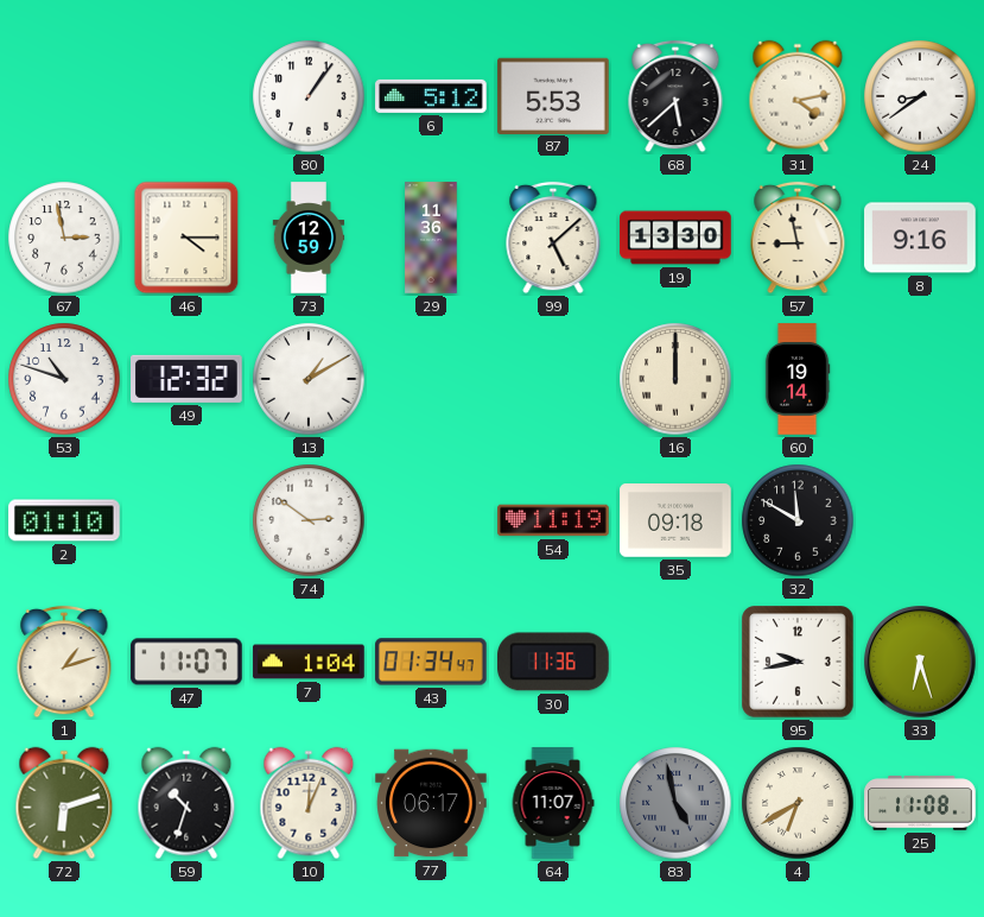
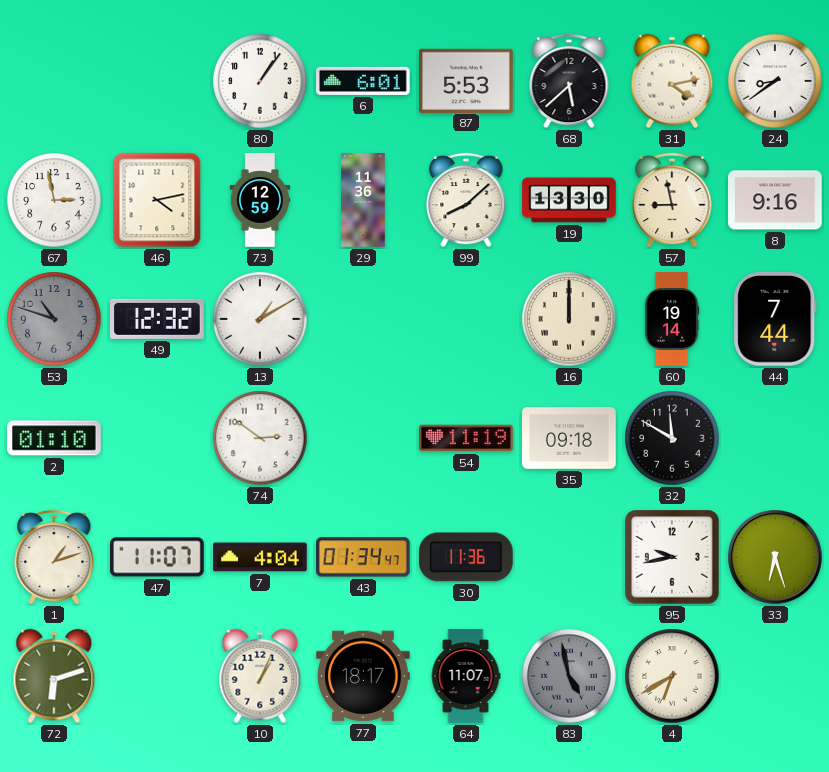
6: 5:12 -> 6:01
46: 4:15 -> 4:13
99: 5:08 -> 8:08
53 dial: white -> grey
44: none -> 7:44
7: 1:04 -> 4:04
59: 10:33 -> none
10: 12:04 -> 1:04
77: 06:17 -> 18:17
25: 11:08 -> none
